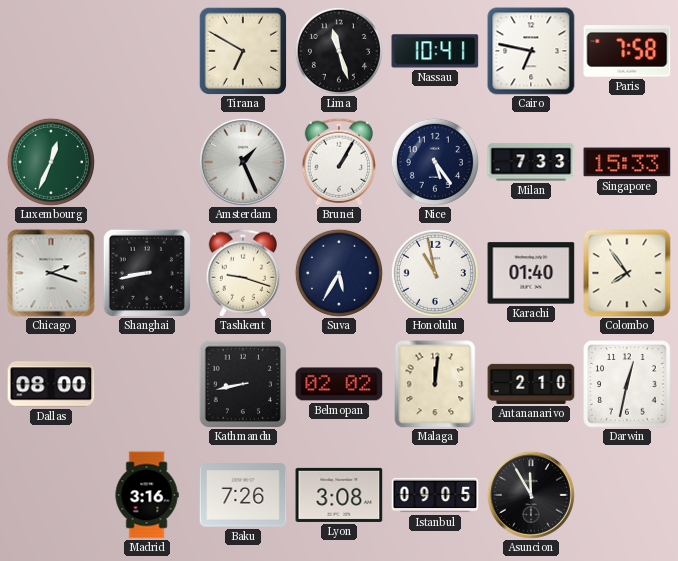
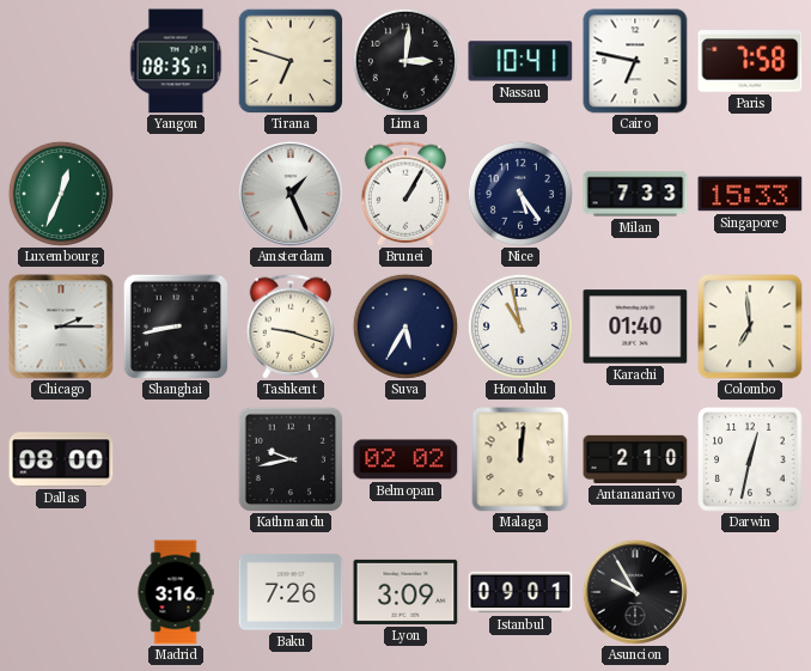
Yangon: none -> 08:35
Tirana: 6:50 -> 6:48
Lima: 11:27 -> 3:01
Chicago: 2:18 -> 2:15
Colombo: 7:54 -> 6:59
Kathmandu: 8:43 -> 9:43
Lyon: 3:08 -> 3:09
Istanbul: 09:05 -> 09:01
Asuncion: 11:55 -> 9:55
